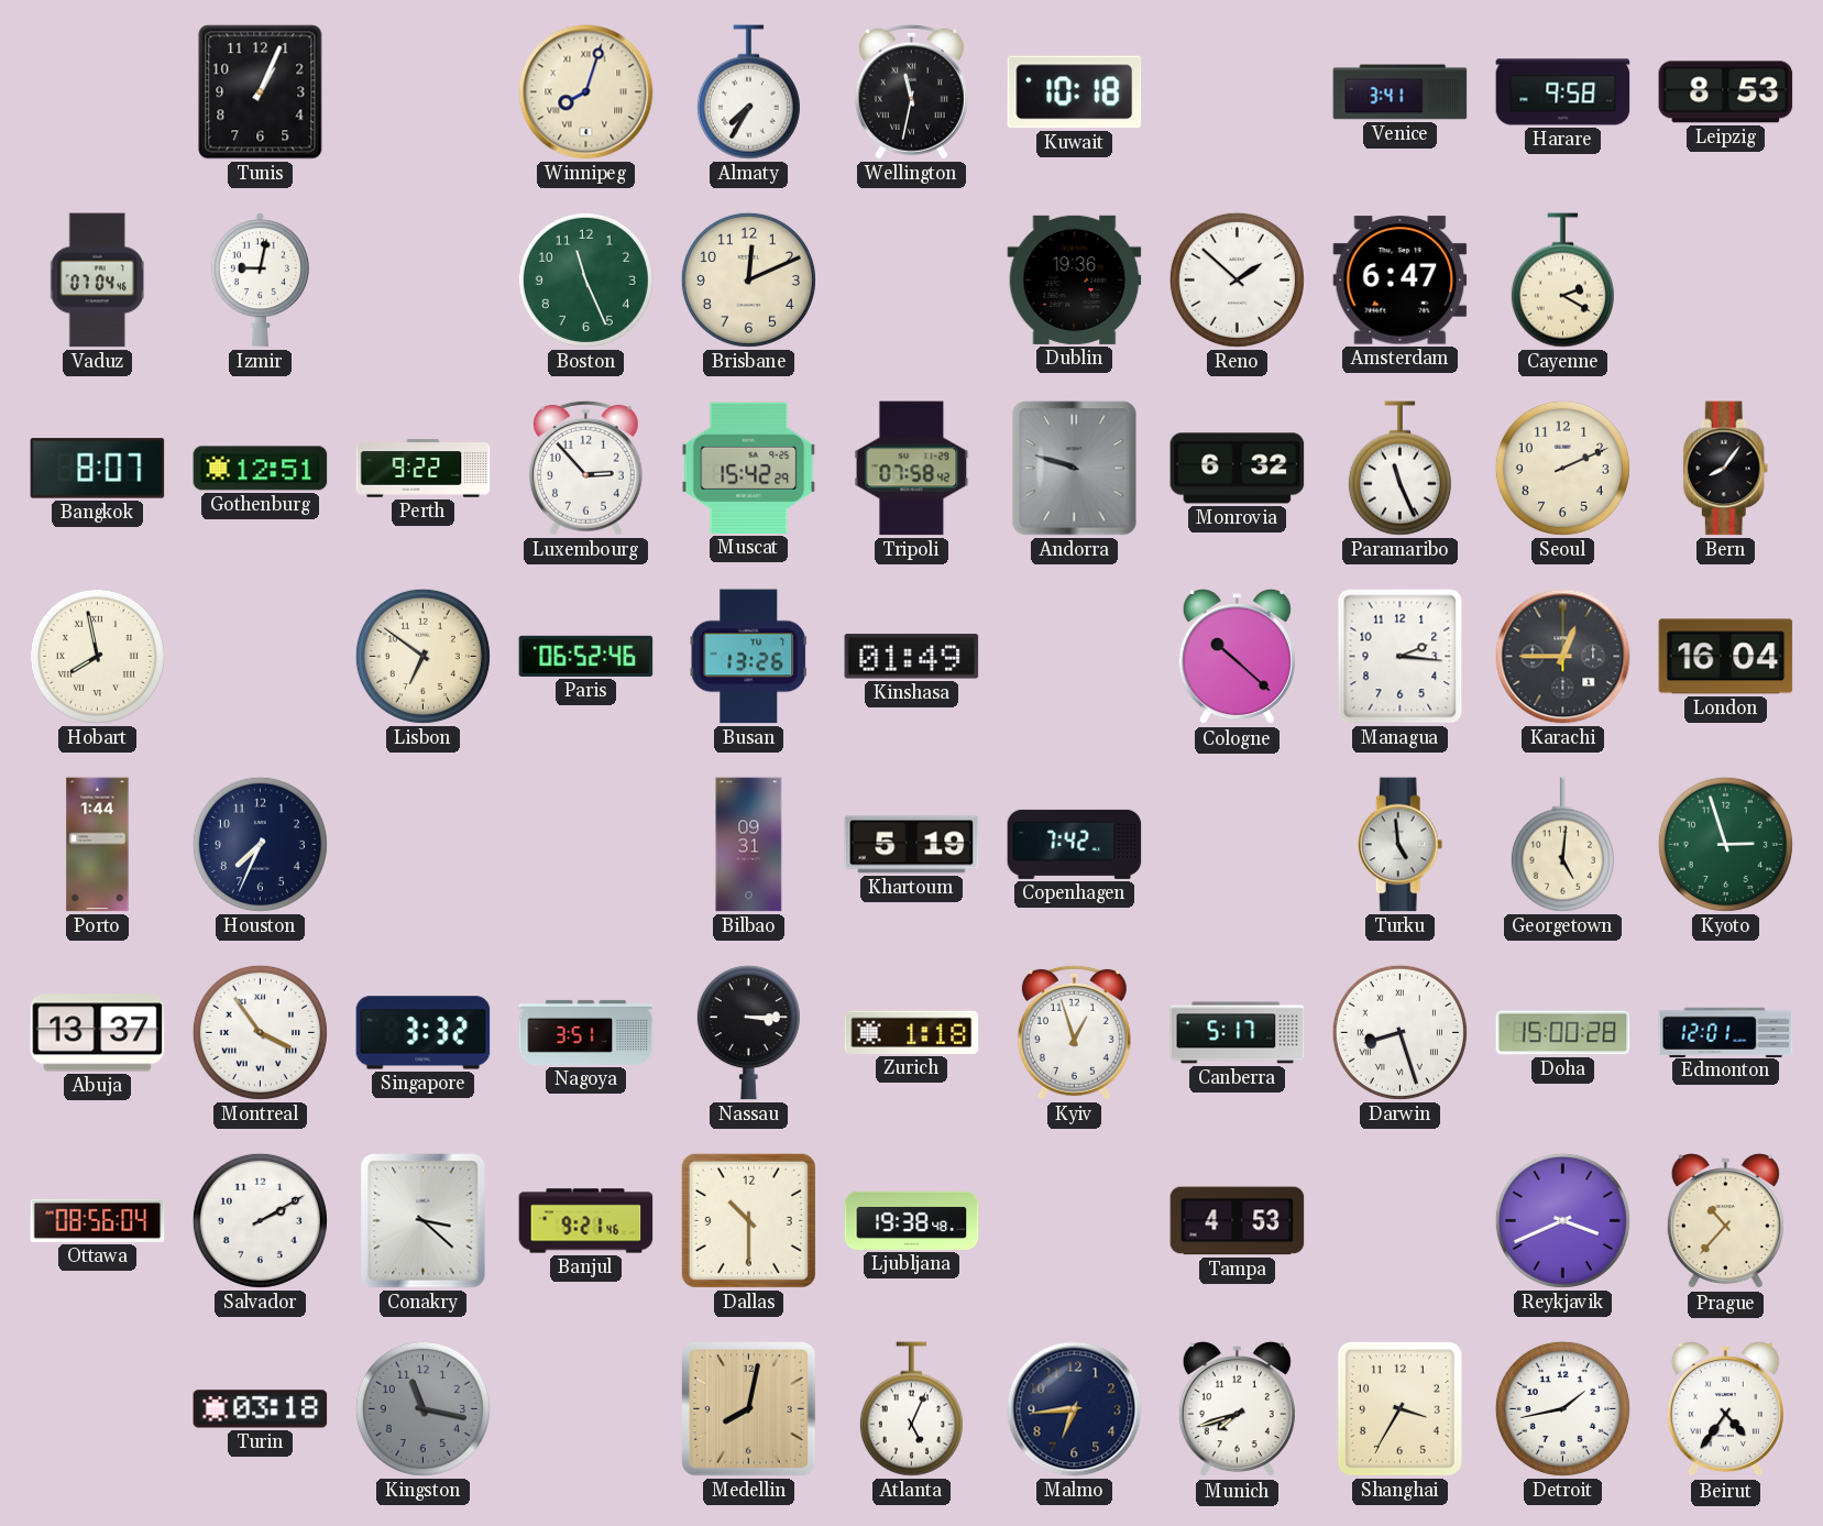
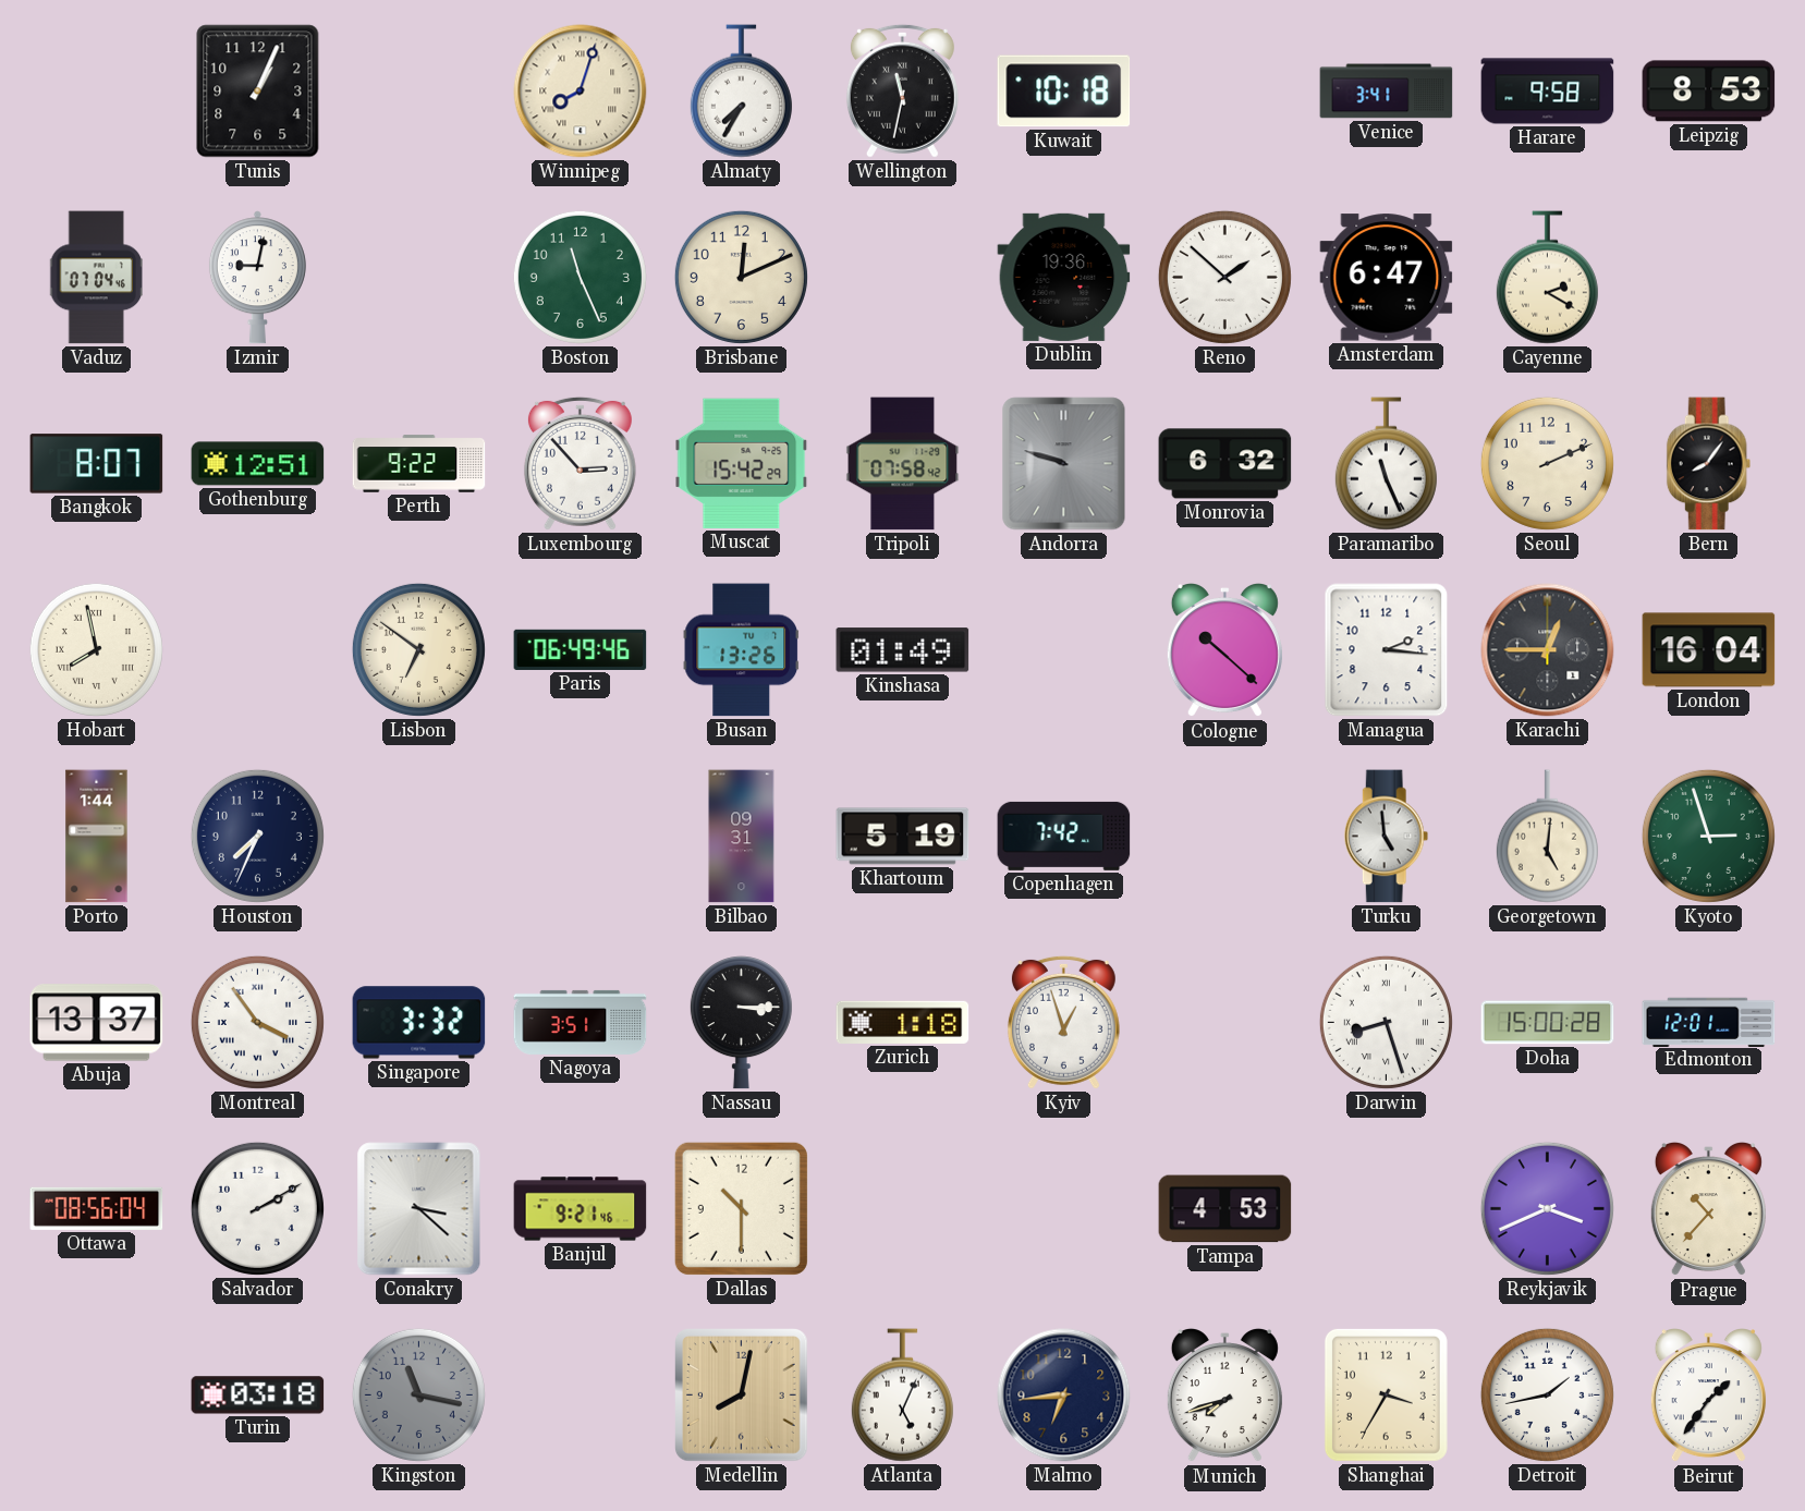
Paris: 06:52 -> 06:49
Canberra: 5:17 -> none
Ljubljana: 19:38 -> none
Beirut: 4:36 -> 1:36
